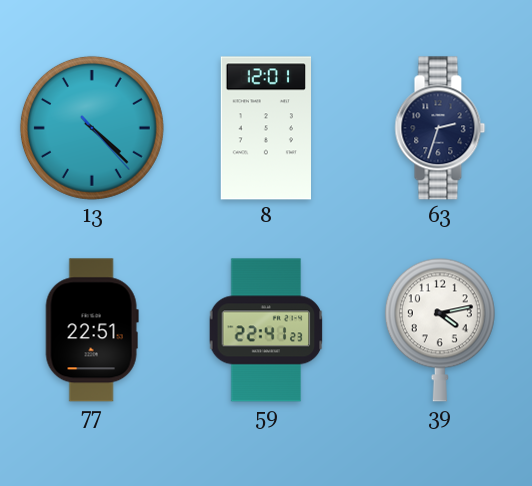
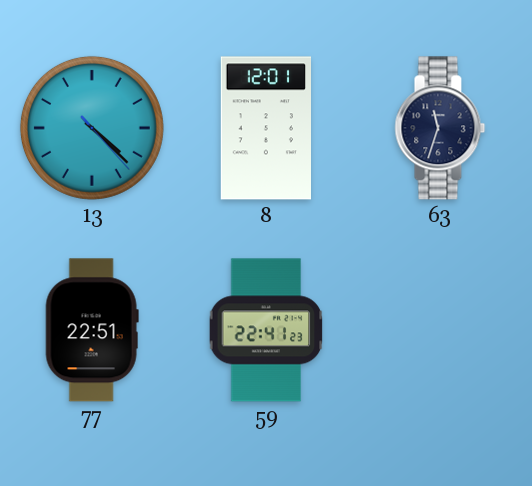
63: 2:33 -> 11:33
39: 4:13 -> none
